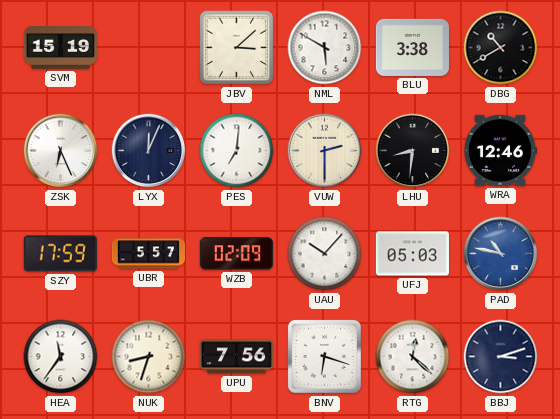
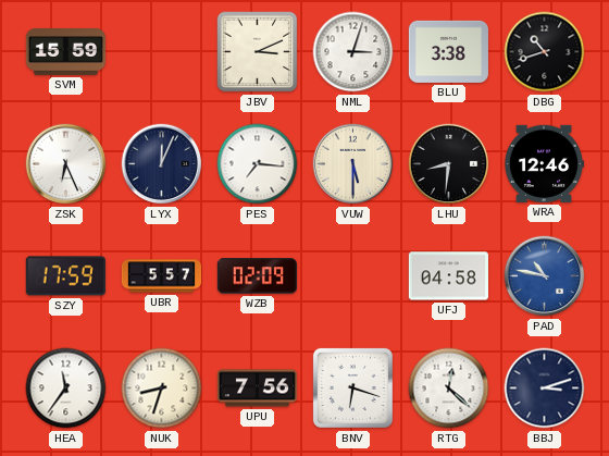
SVM: 15:19 -> 15:59
JBV: 3:08 -> 3:11
NML: 5:50 -> 3:03
DBG: 10:40 -> 10:42
PES: 7:01 -> 7:16
VUW: 2:30 -> 5:30
UAU: 10:07 -> none
UFJ: 05:03 -> 04:58
